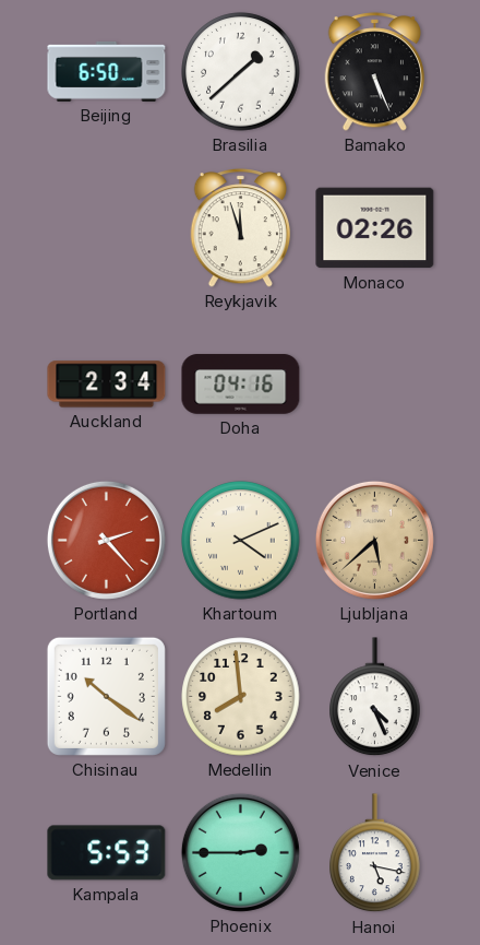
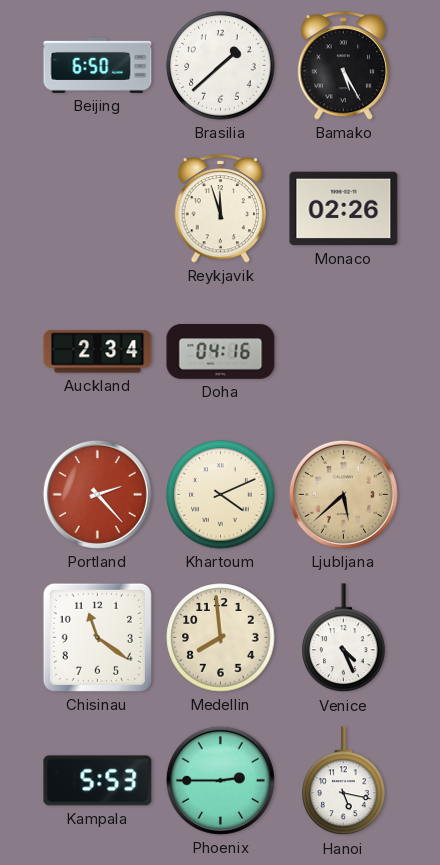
Bamako: 5:26 -> 5:25
Chisinau: 10:21 -> 11:21
